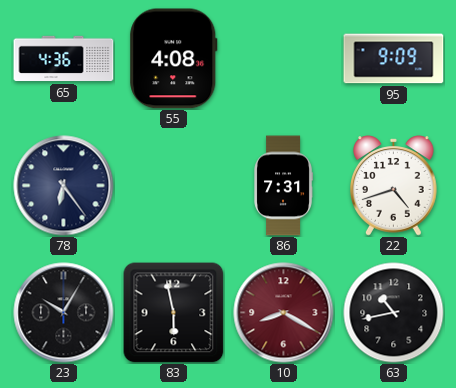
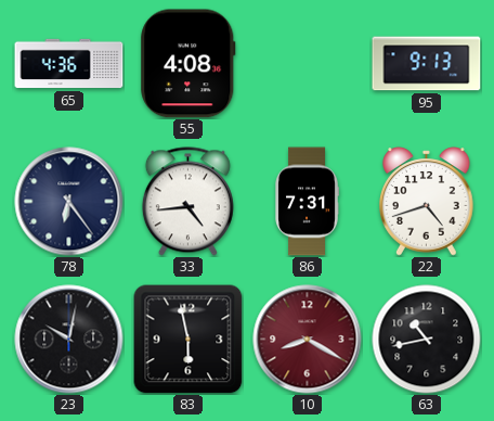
95: 9:09 -> 9:13
33: none -> 4:44
23: 10:05 -> 10:02
